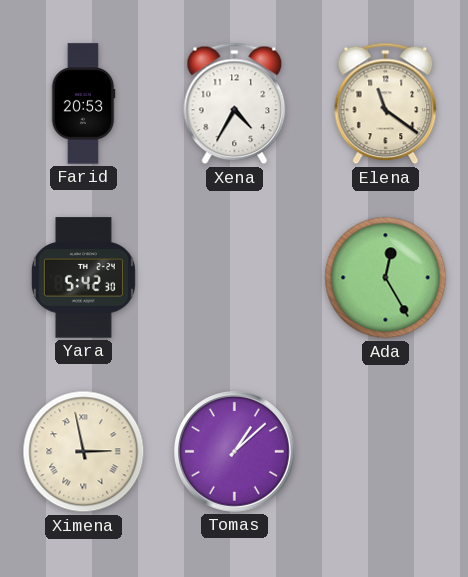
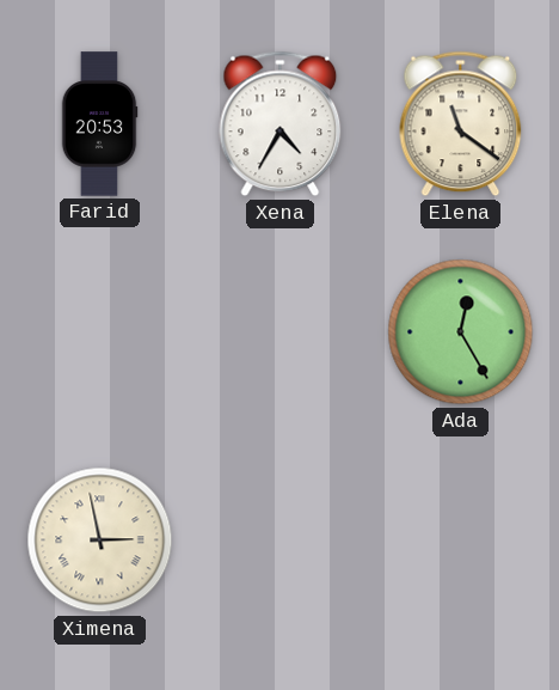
Yara: 5:42 -> none
Tomas: 1:08 -> none
